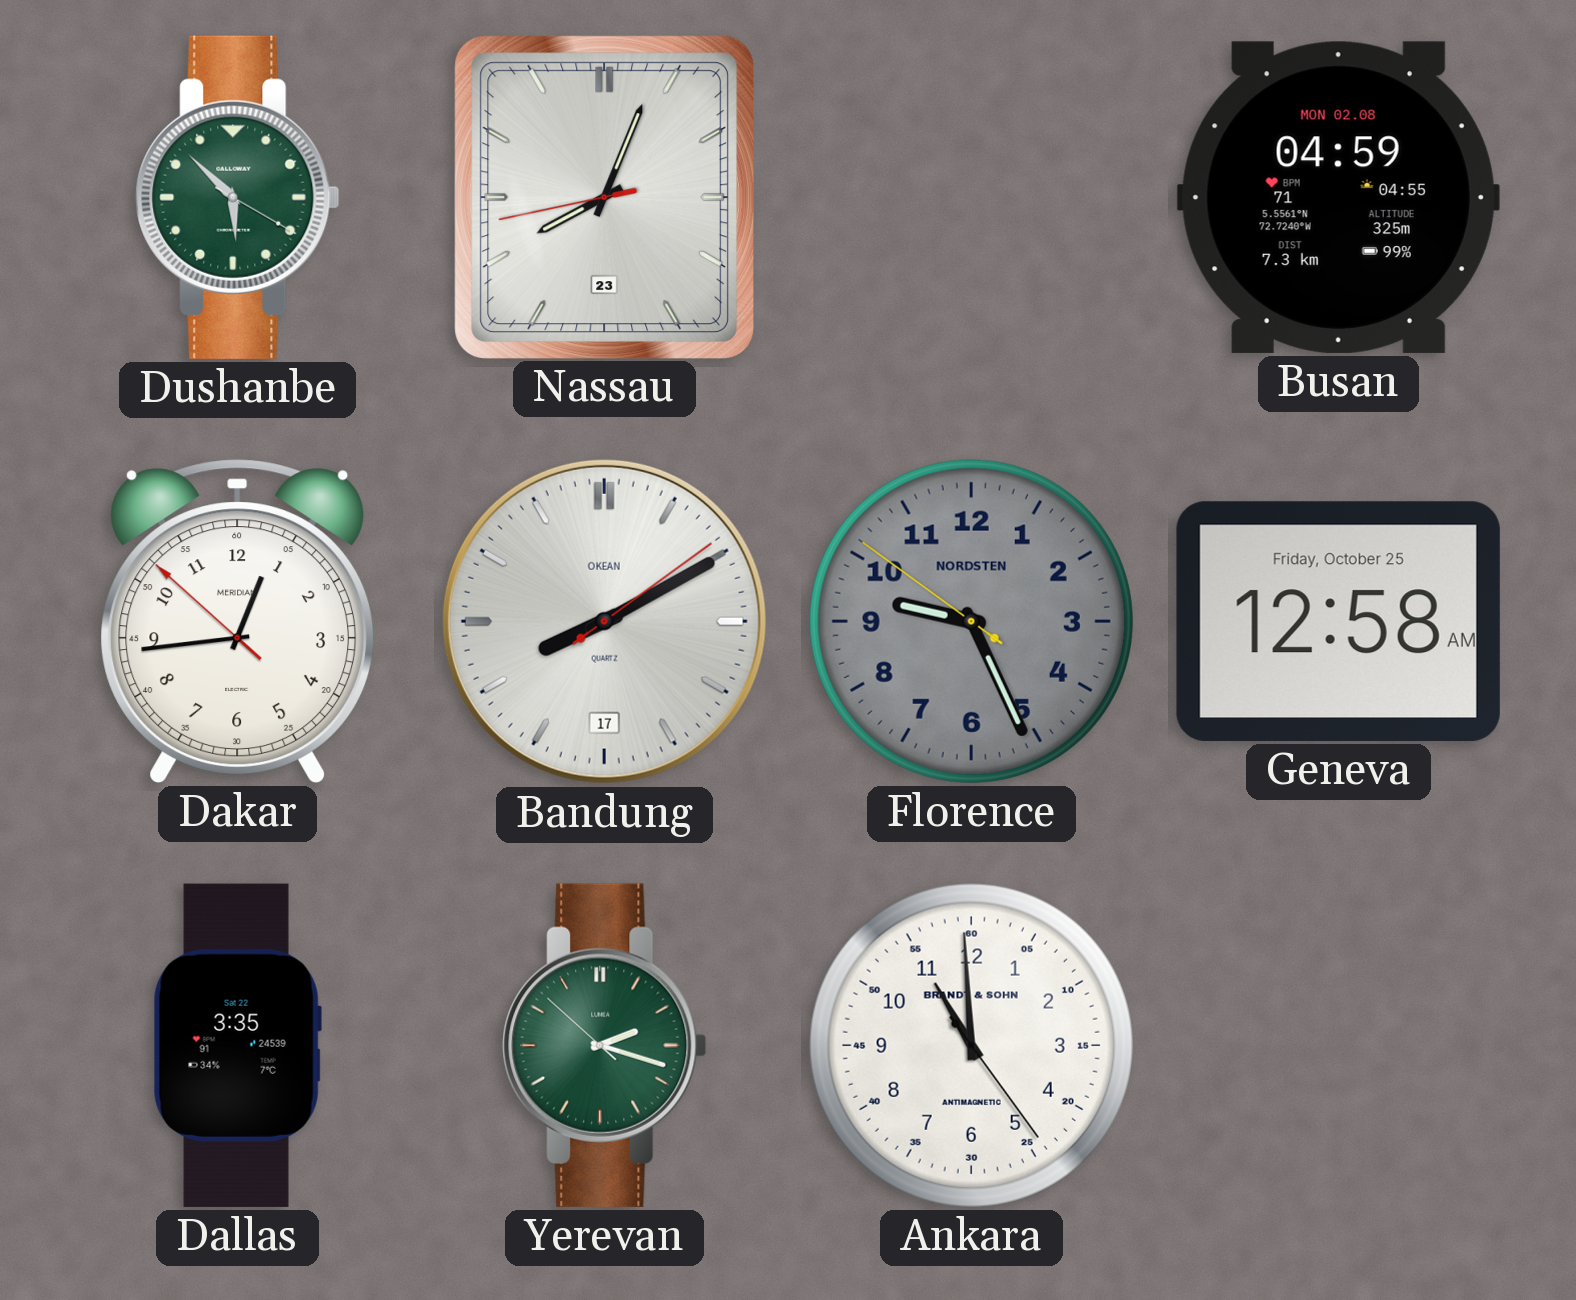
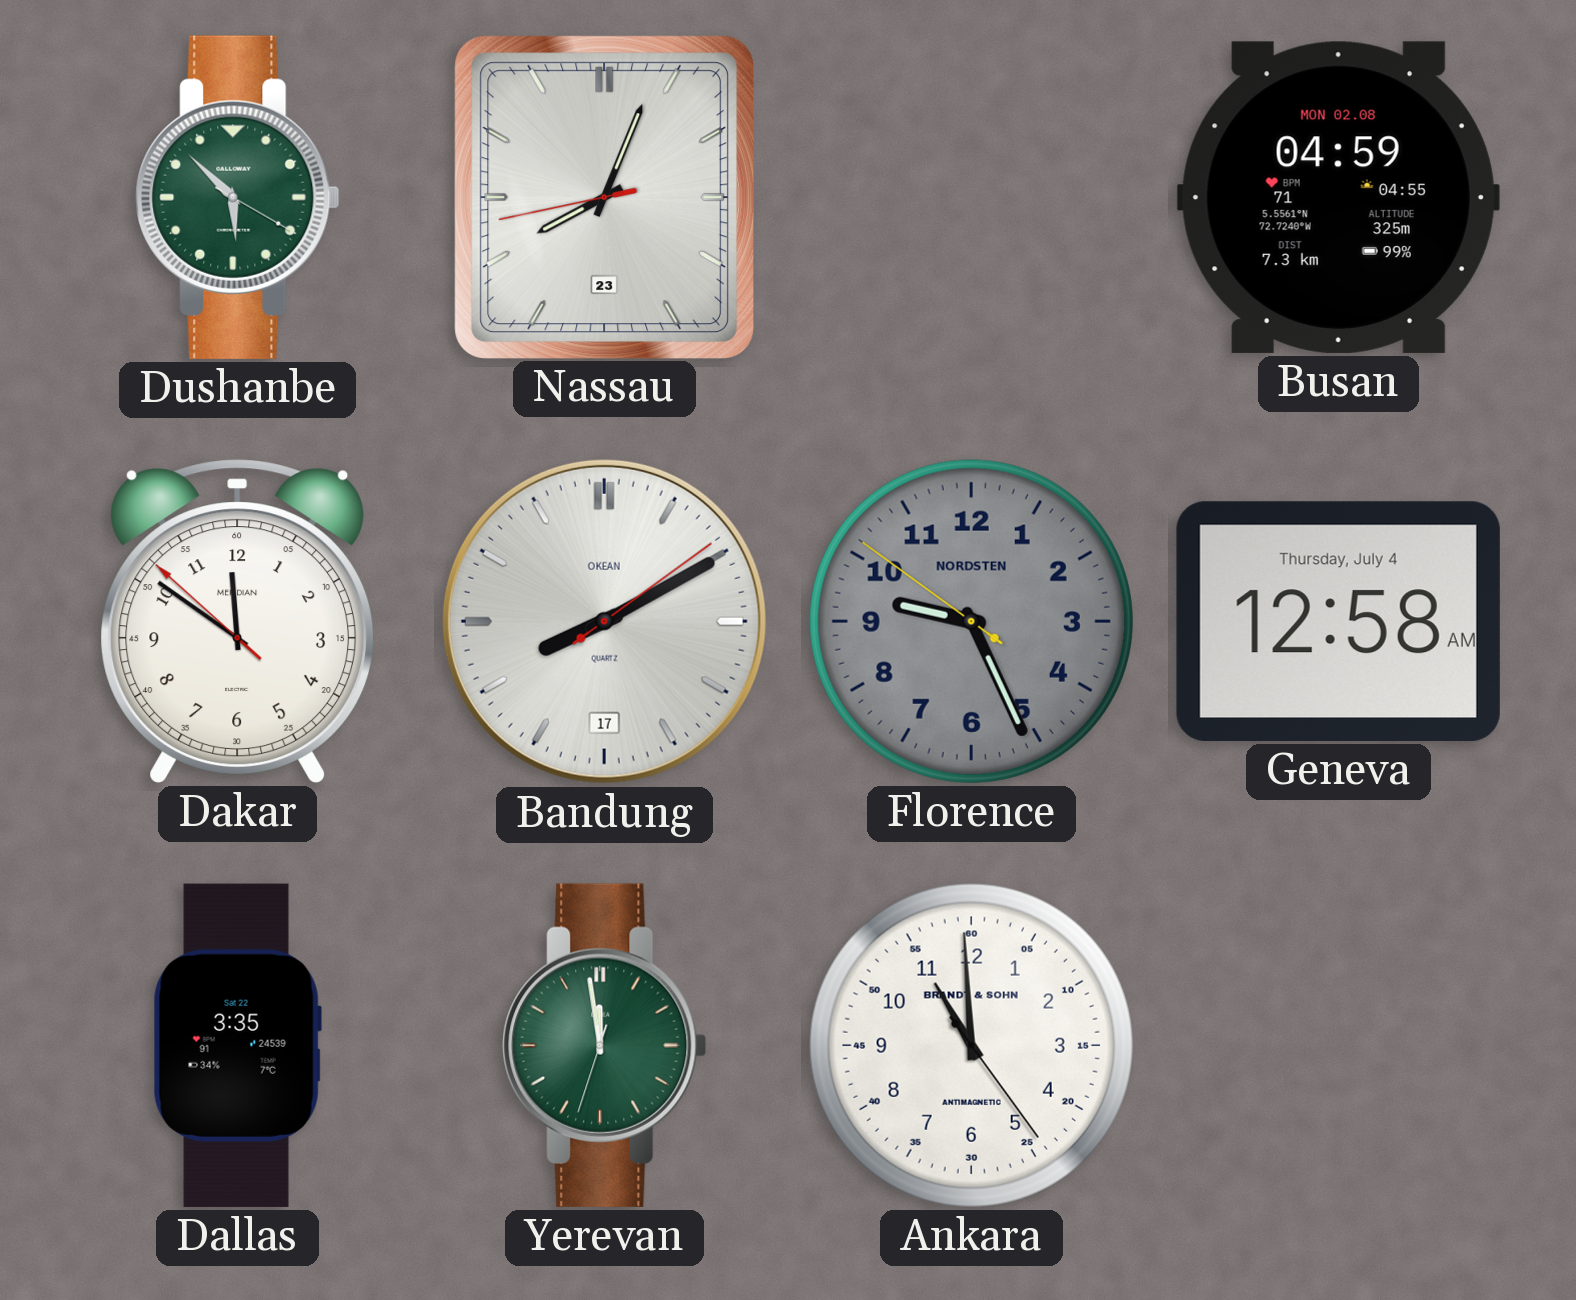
Dakar: 12:43 -> 11:50
Geneva date: Friday, October 25 -> Thursday, July 4
Yerevan: 2:17 -> 11:58
